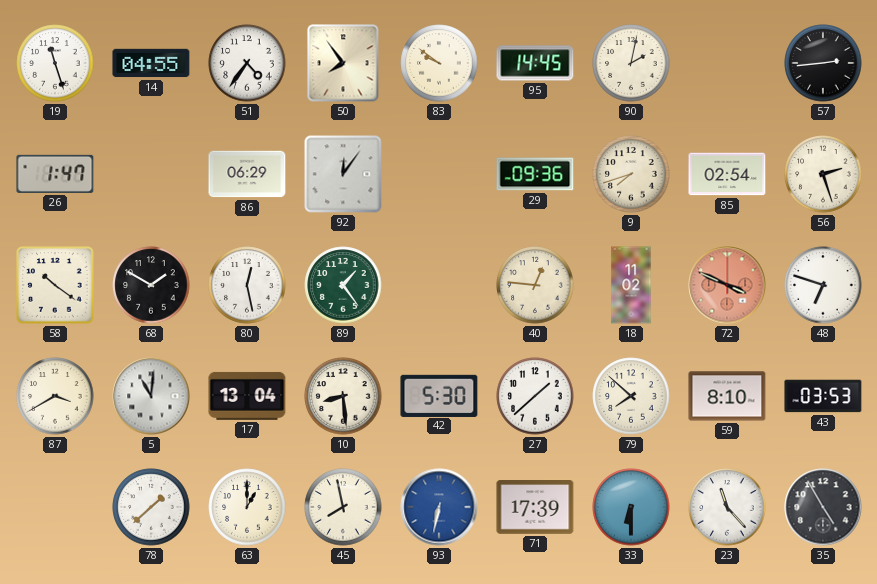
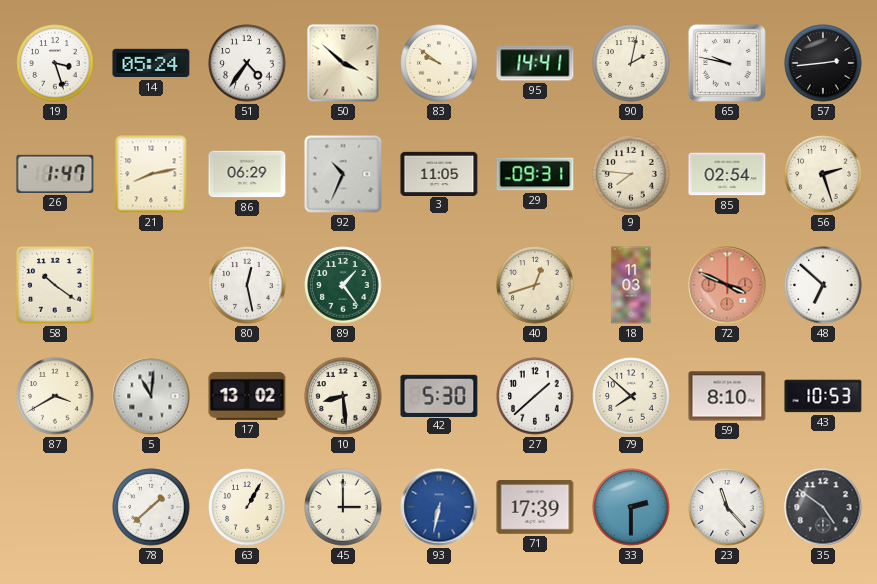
19: 11:27 -> 3:27
14: 04:55 -> 05:24
50: 7:54 -> 3:52
95: 14:45 -> 14:41
65: none -> 9:47
21: none -> 8:13
92: 12:06 -> 10:34
3: none -> 11:05
29: 09:36 -> 09:31
9: 7:42 -> 7:46
68: 1:50 -> none
40: 12:46 -> 12:42
18: 11:02 -> 11:03
48: 6:48 -> 6:52
17: 13:04 -> 13:02
43: 03:53 -> 10:53
63: 1:00 -> 1:05
45: 7:58 -> 3:00
33: 6:30 -> 2:30
35: 4:55 -> 4:51
